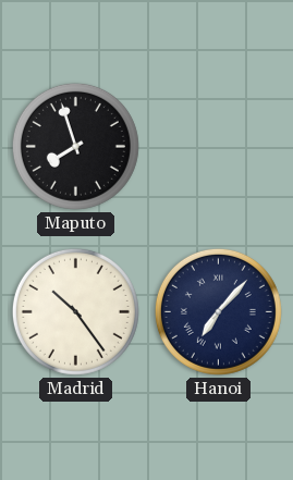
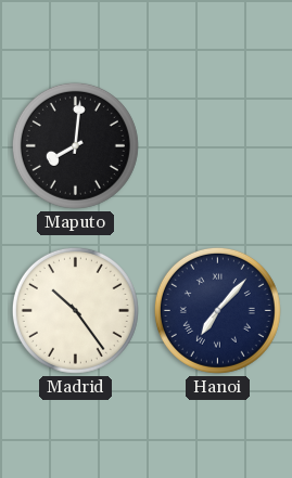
Maputo: 7:57 -> 8:01
